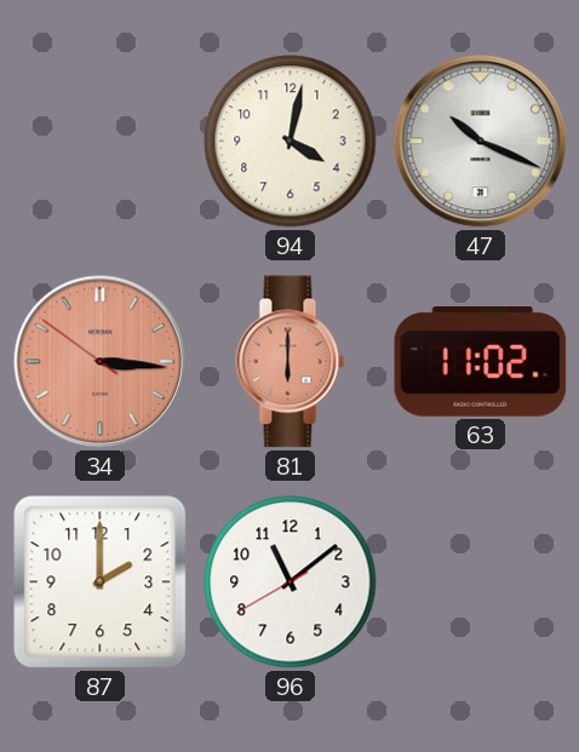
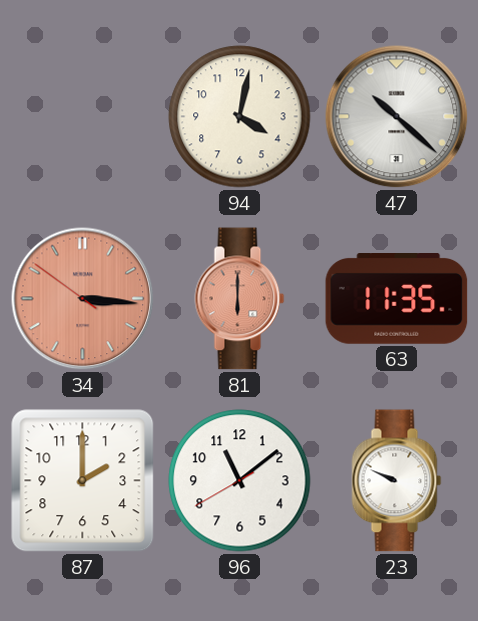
47: 10:19 -> 10:22
63: 11:02 -> 11:35
23: none -> 9:49
